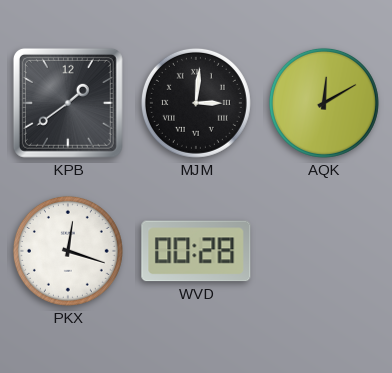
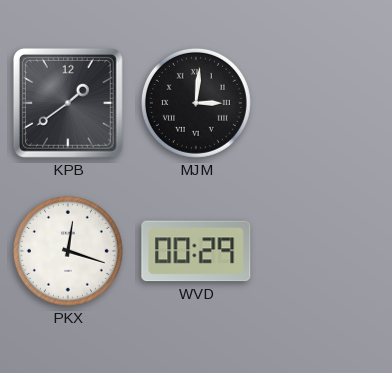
AQK: 12:10 -> none
WVD: 00:28 -> 00:29
